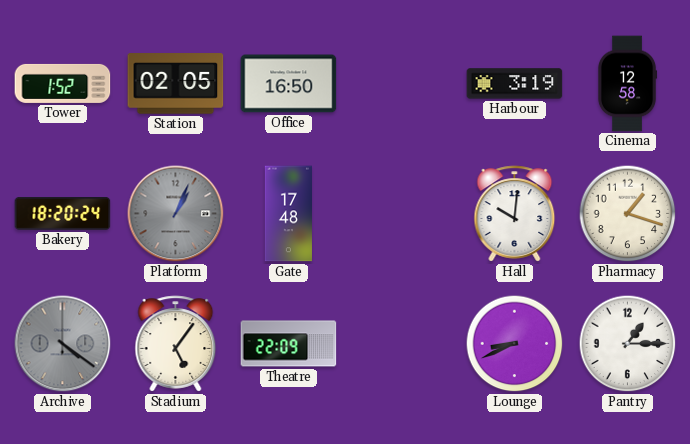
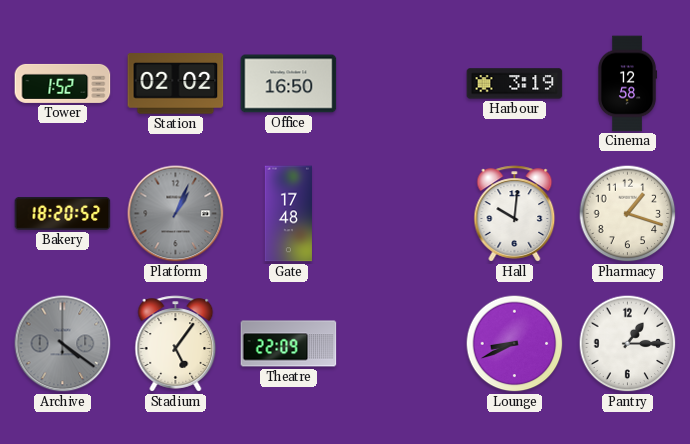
Station: 02:05 -> 02:02
Bakery: 18:20:24 -> 18:20:52
